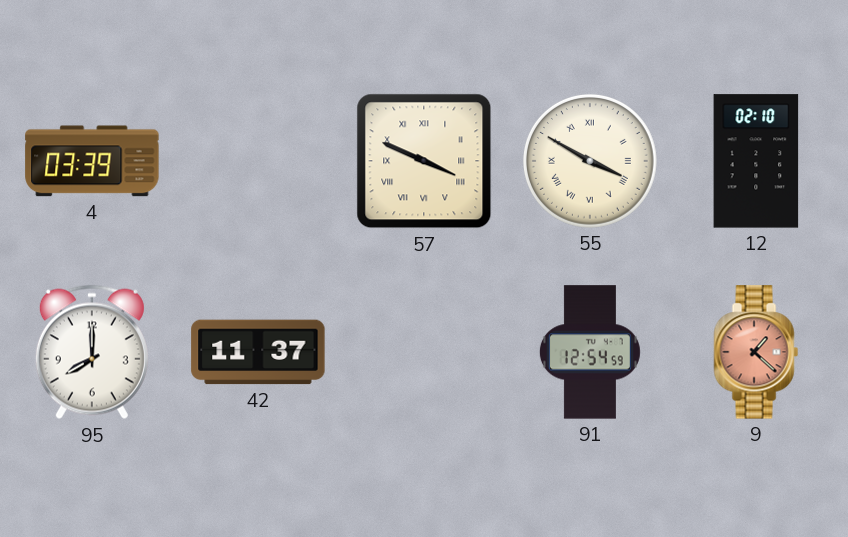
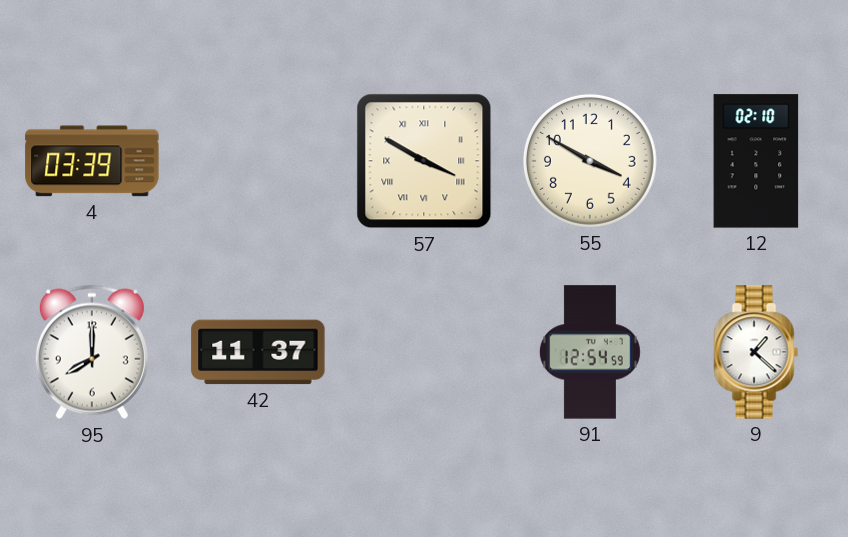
57: 3:49 -> 3:50
55 numerals: Roman -> Arabic
9 dial: salmon -> white
